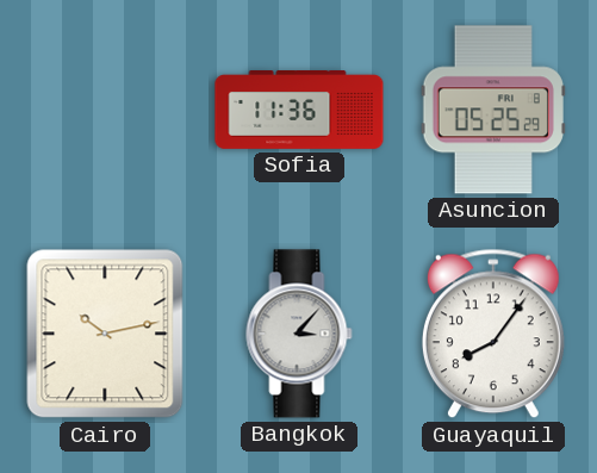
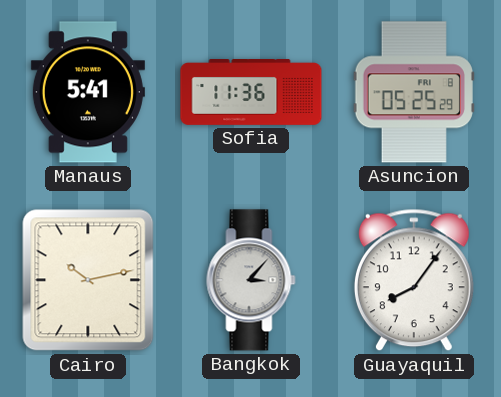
Manaus: none -> 5:41
